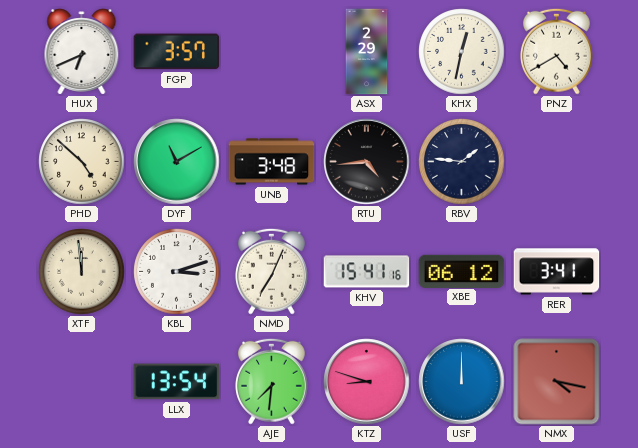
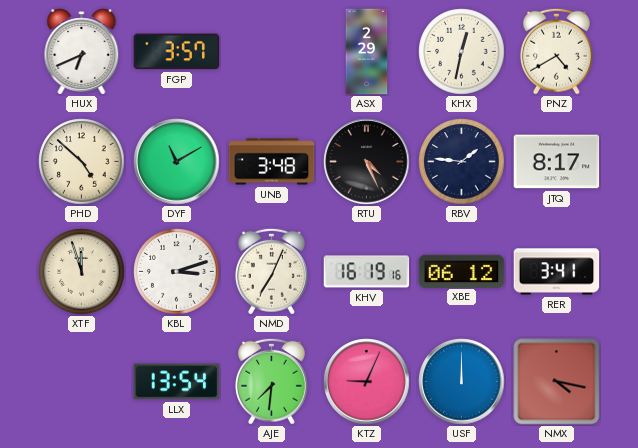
RTU: 4:44 -> 4:26
JTQ: none -> 8:17
XTF: 11:59 -> 11:57
KHV: 15:41 -> 16:19
KTZ: 8:48 -> 9:04
